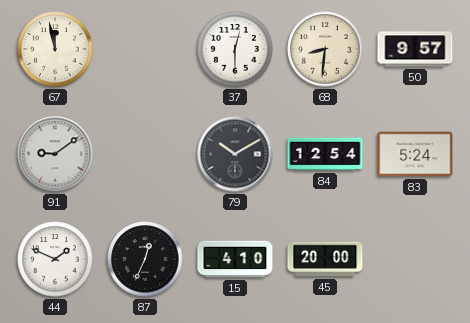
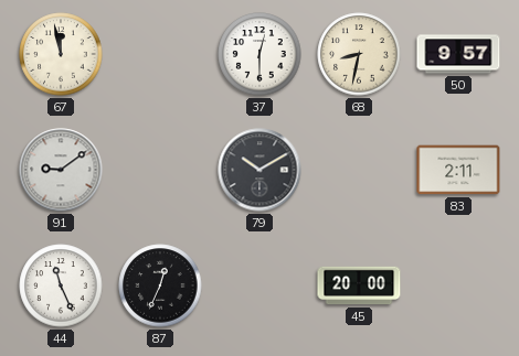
68: 8:31 -> 8:32
84: 12:54 -> none
83: 5:24 -> 2:11
44: 1:49 -> 11:26
15: 4:10 -> none
